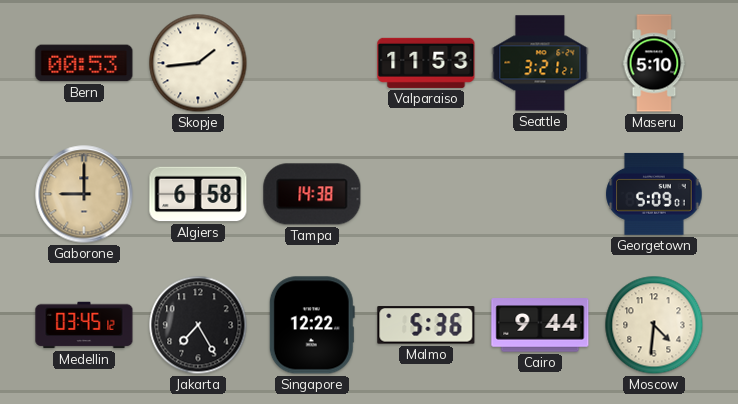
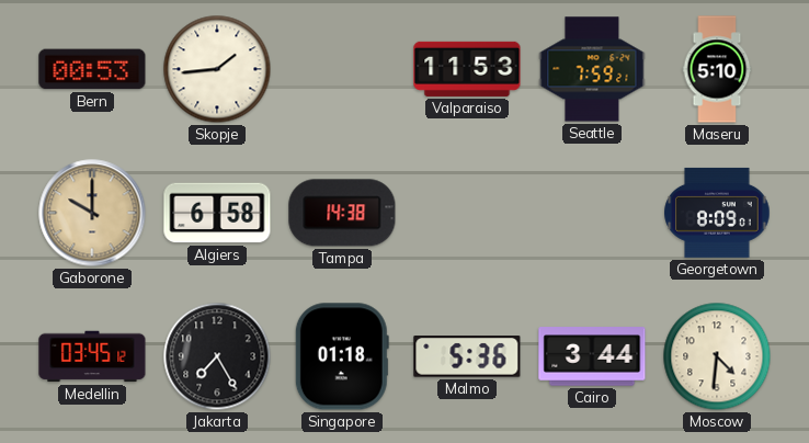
Seattle: 3:21 -> 7:59
Gaborone: 9:00 -> 10:00
Georgetown: 5:09 -> 8:09
Singapore: 12:22 -> 01:18
Cairo: 9:44 -> 3:44
